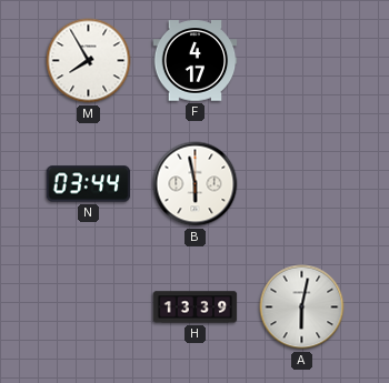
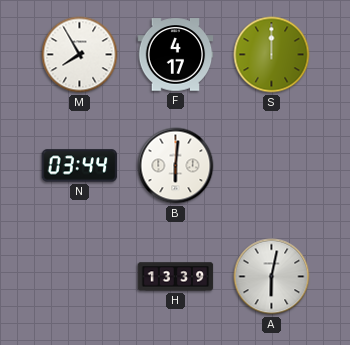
S: none -> 12:00
B: 5:58 -> 6:01
